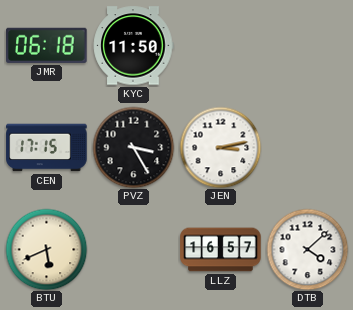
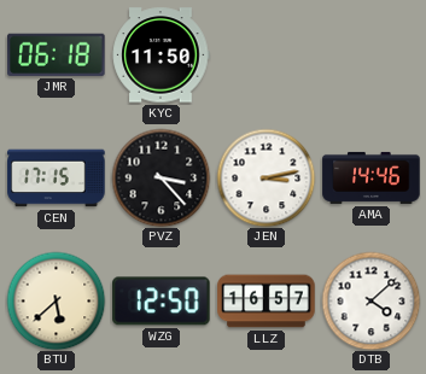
PVZ: 3:25 -> 3:23
AMA: none -> 14:46
BTU: 5:41 -> 5:38
WZG: none -> 12:50
